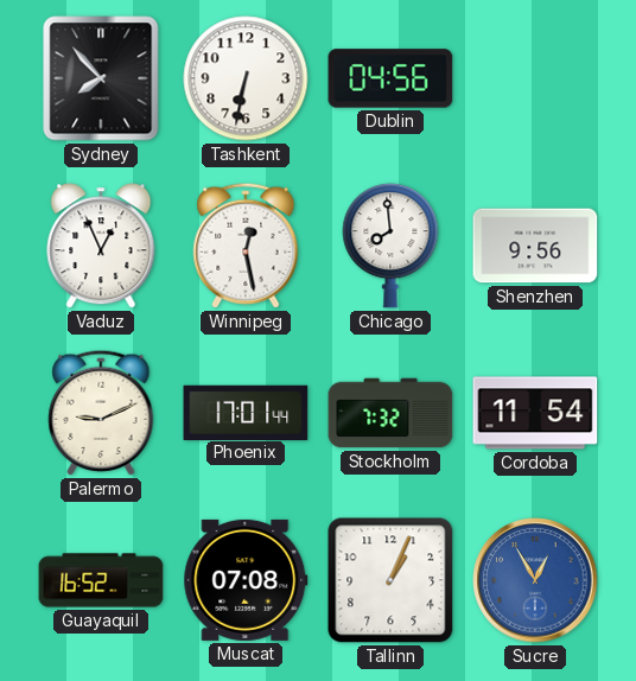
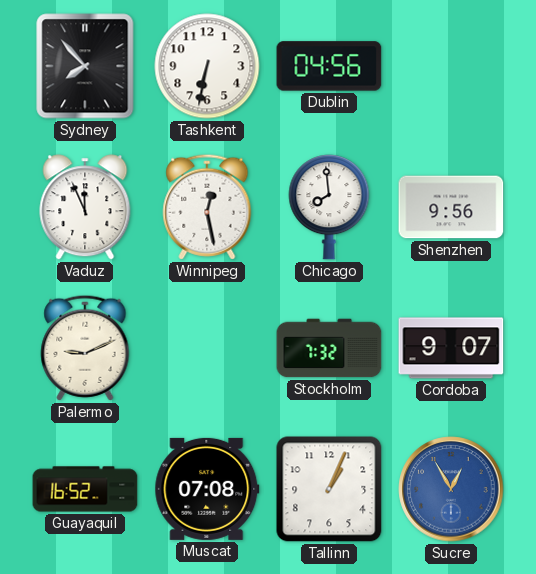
Vaduz: 12:56 -> 11:56
Phoenix: 17:01 -> none
Cordoba: 11:54 -> 9:07
